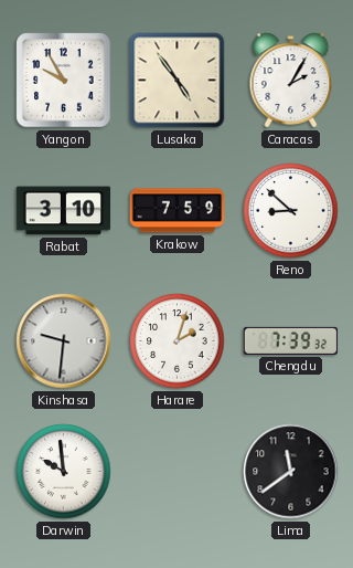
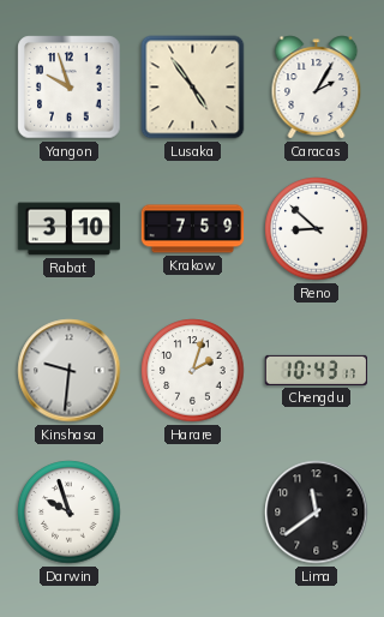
Yangon: 9:55 -> 9:57
Chengdu: 7:39 -> 10:43
Darwin: 9:59 -> 9:57
